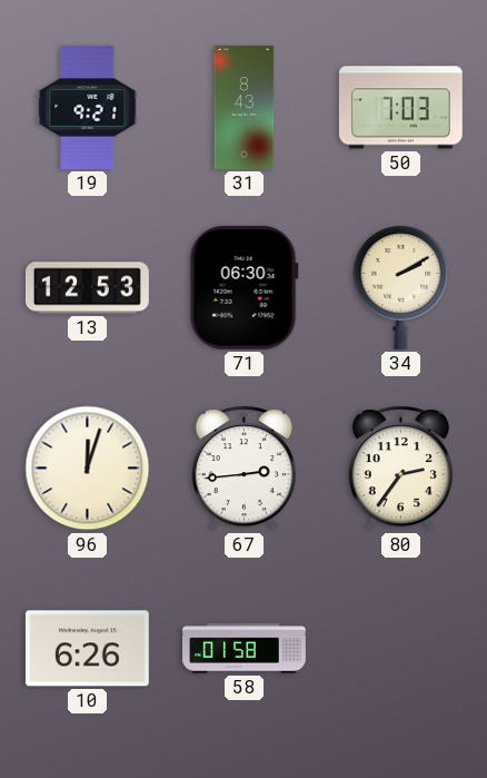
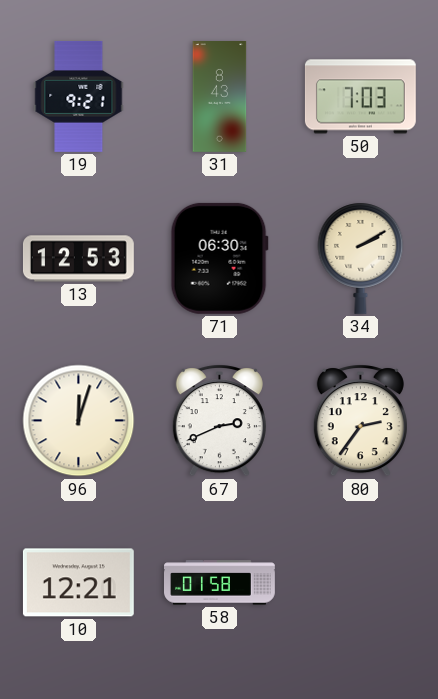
67: 2:44 -> 2:41
10: 6:26 -> 12:21
